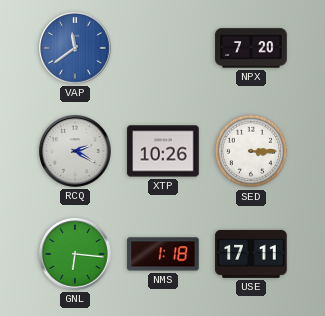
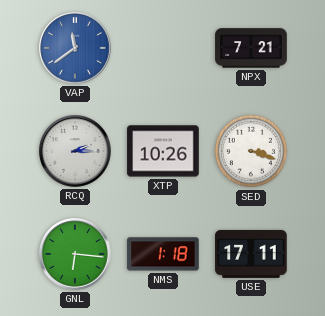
NPX: 7:20 -> 7:21
RCQ: 2:20 -> 2:15
SED: 3:15 -> 3:18
